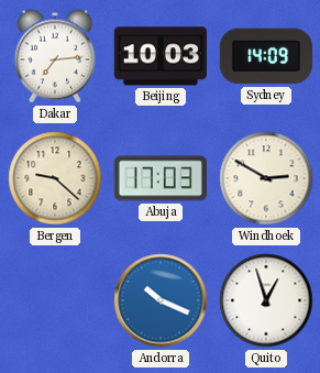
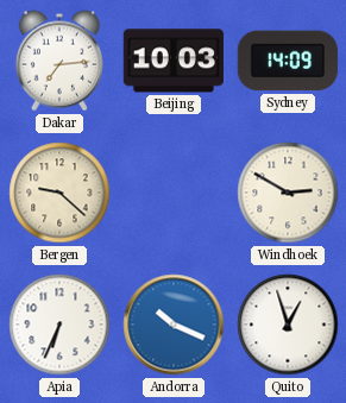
Abuja: 17:03 -> none
Apia: none -> 6:34
